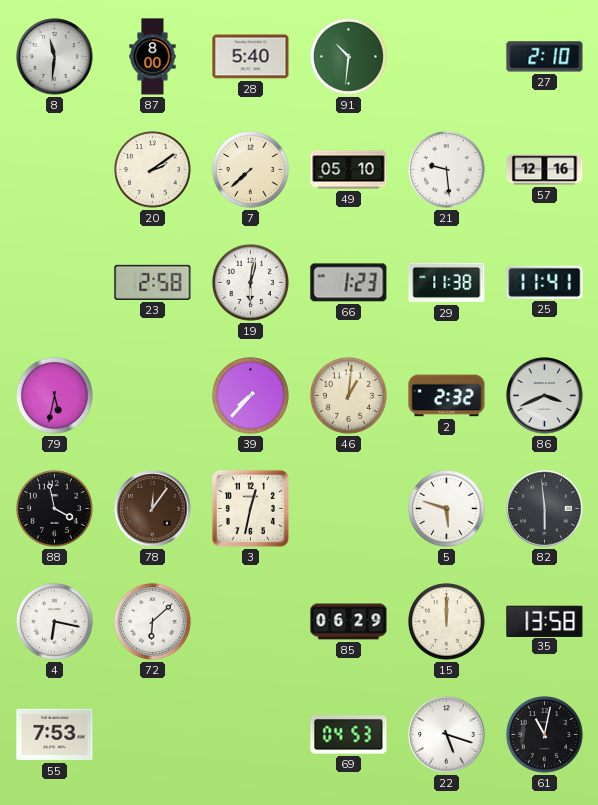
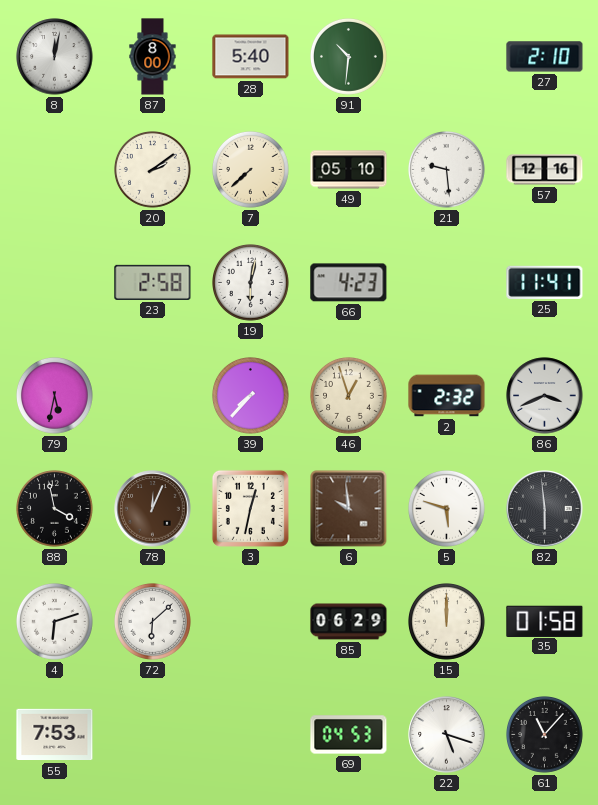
8: 11:31 -> 12:02
66: 1:23 -> 4:23
29: 11:38 -> none
46: 1:01 -> 12:57
78: 12:06 -> 12:04
6: none -> 9:59
4: 6:17 -> 6:12
35: 13:58 -> 01:58
61: 11:02 -> 11:07
